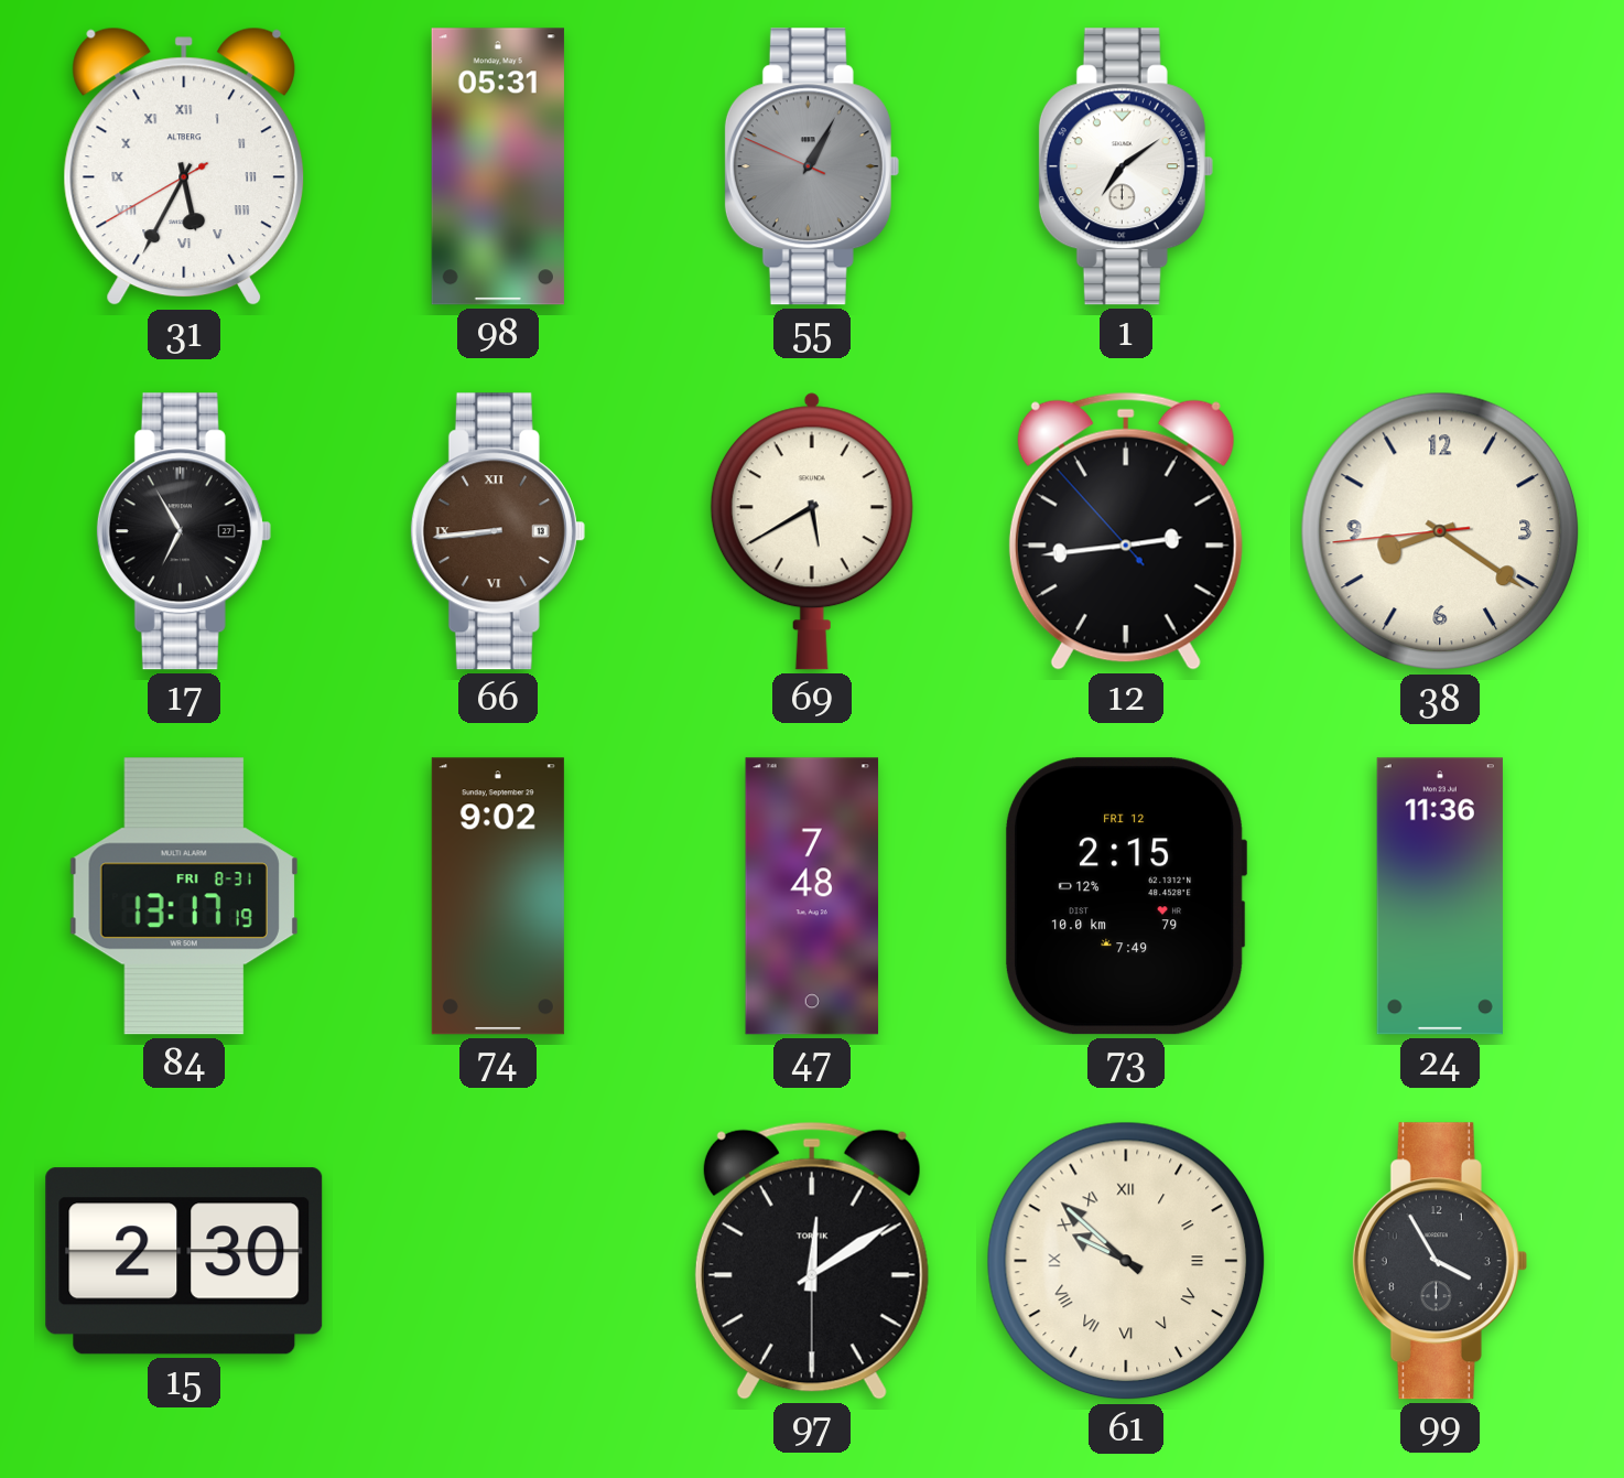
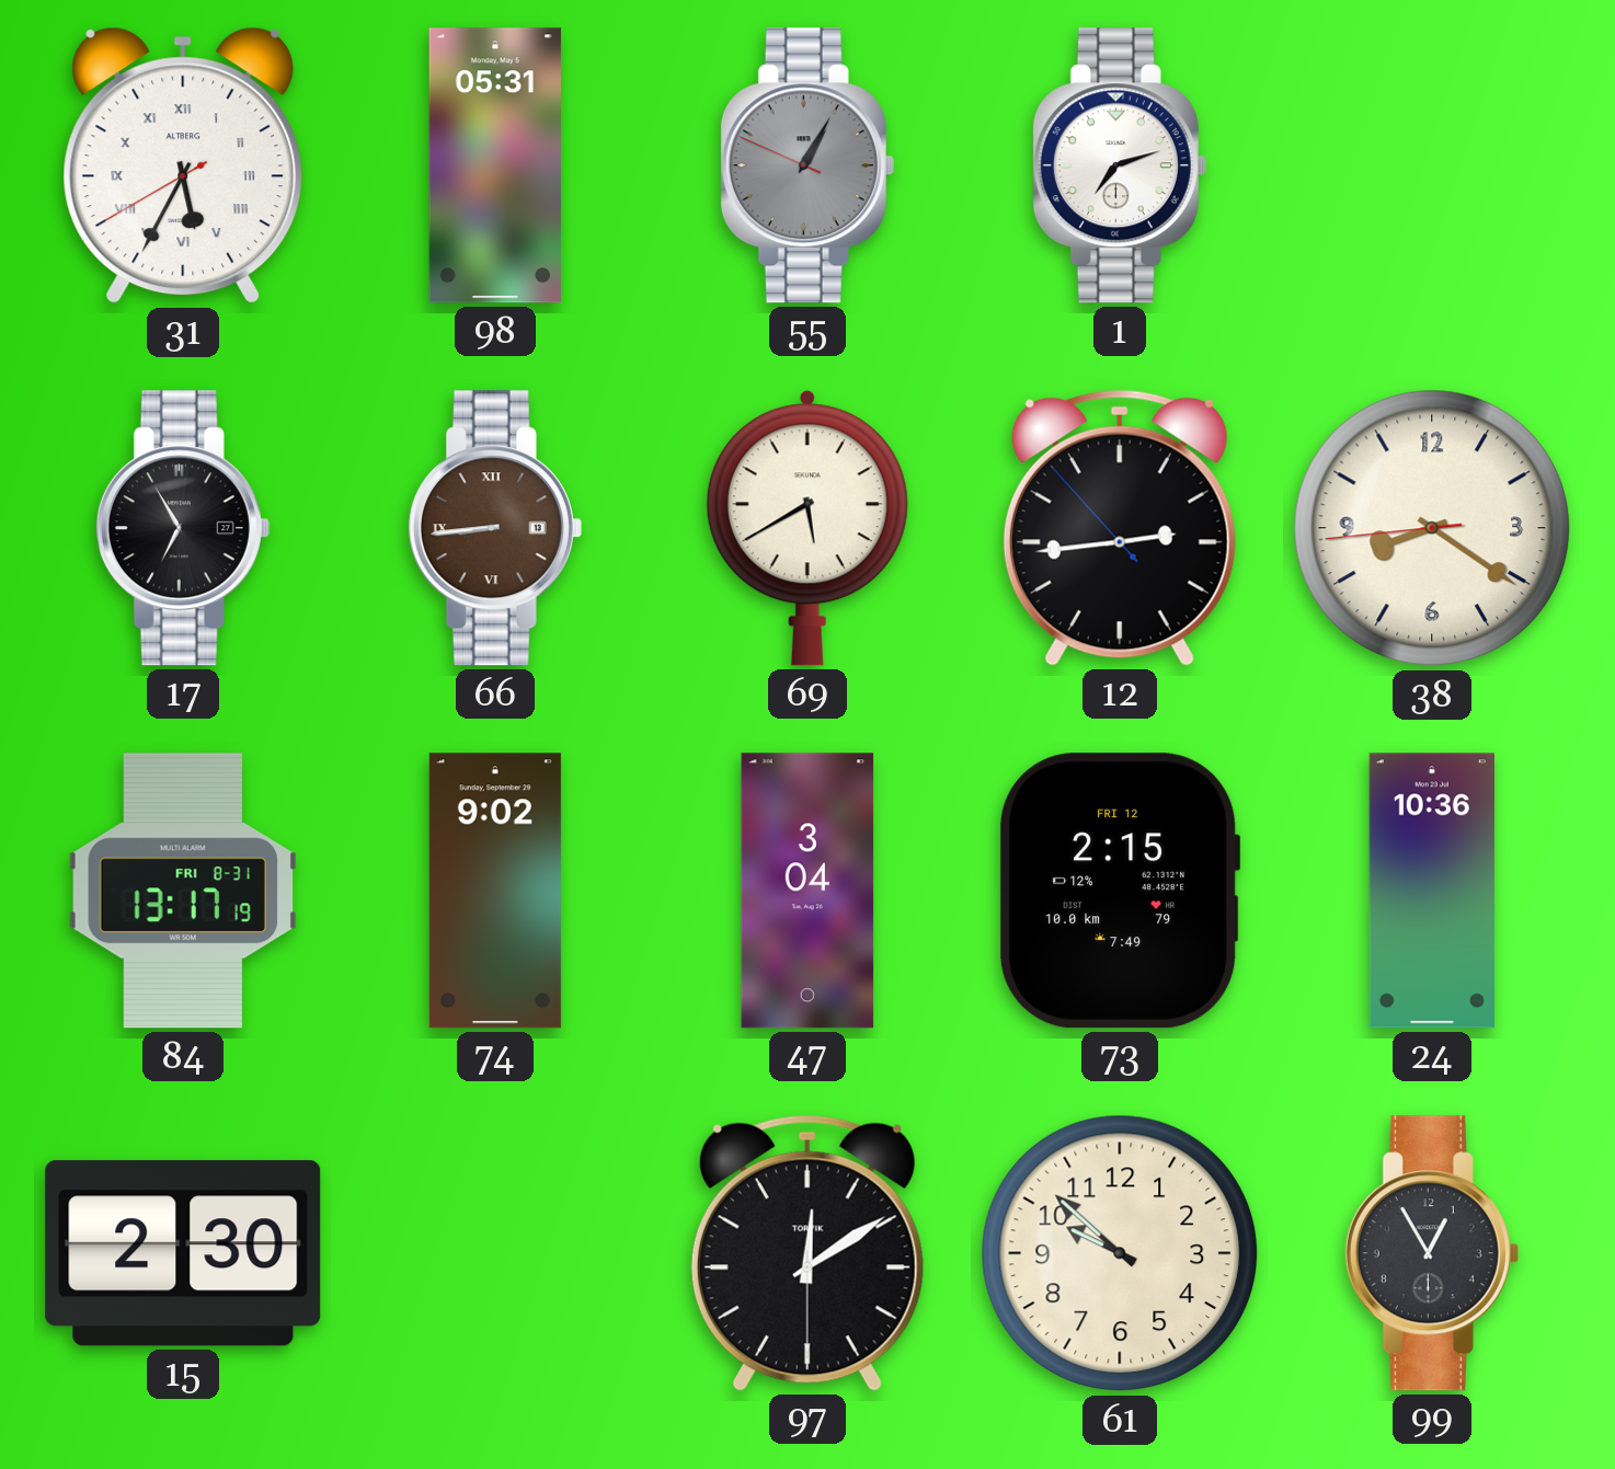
1: 7:09 -> 7:12
47: 7:48 -> 3:04
24: 11:36 -> 10:36
61 numerals: Roman -> Arabic
99: 3:55 -> 12:55
